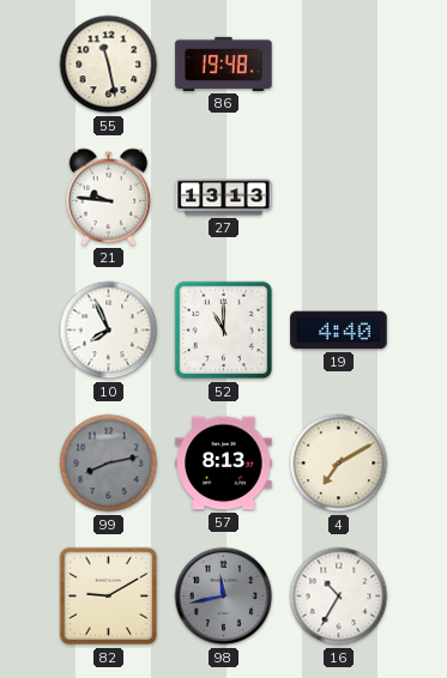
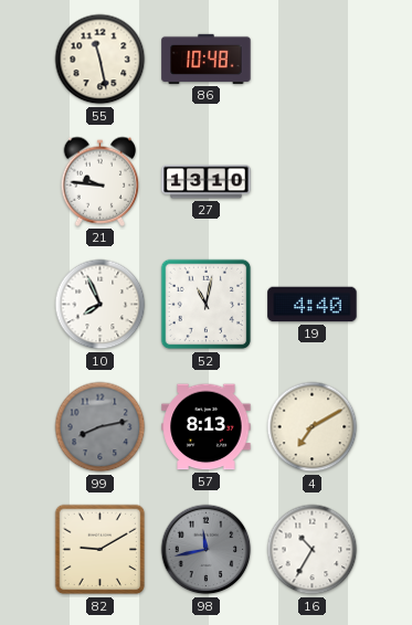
86: 19:48 -> 10:48
27: 13:13 -> 13:10
52: 11:00 -> 11:02
